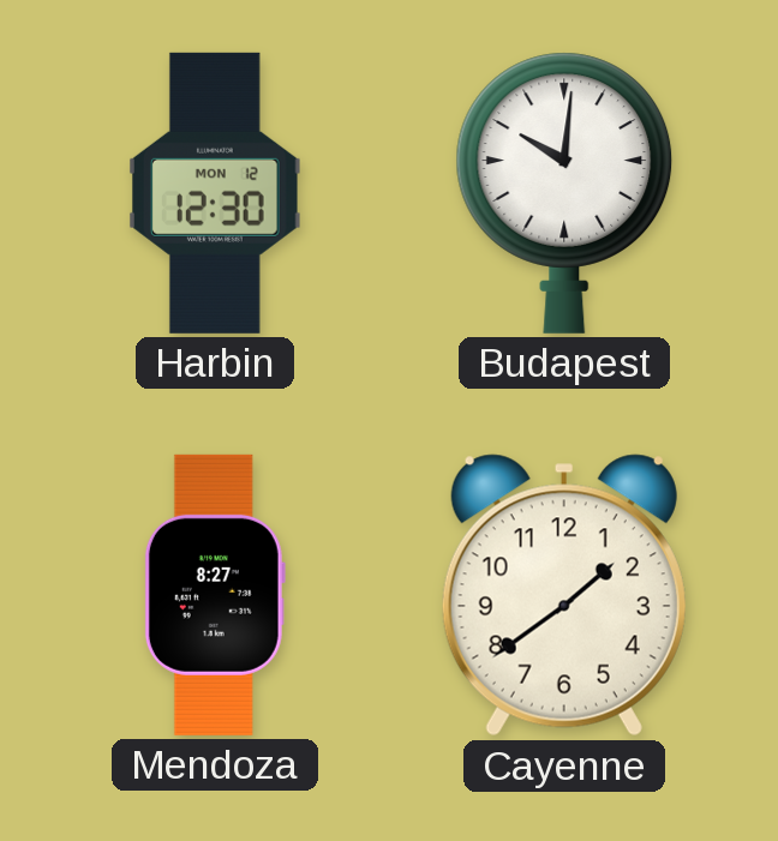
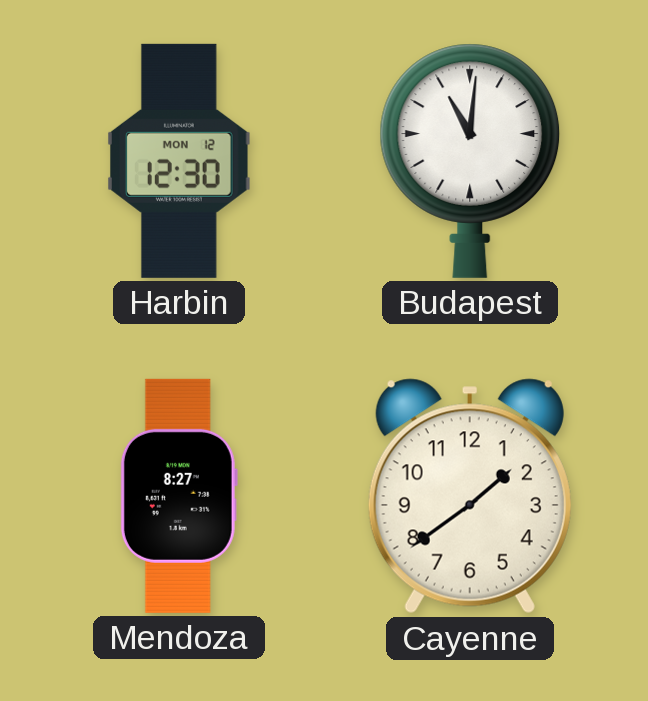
Budapest: 10:01 -> 11:01
